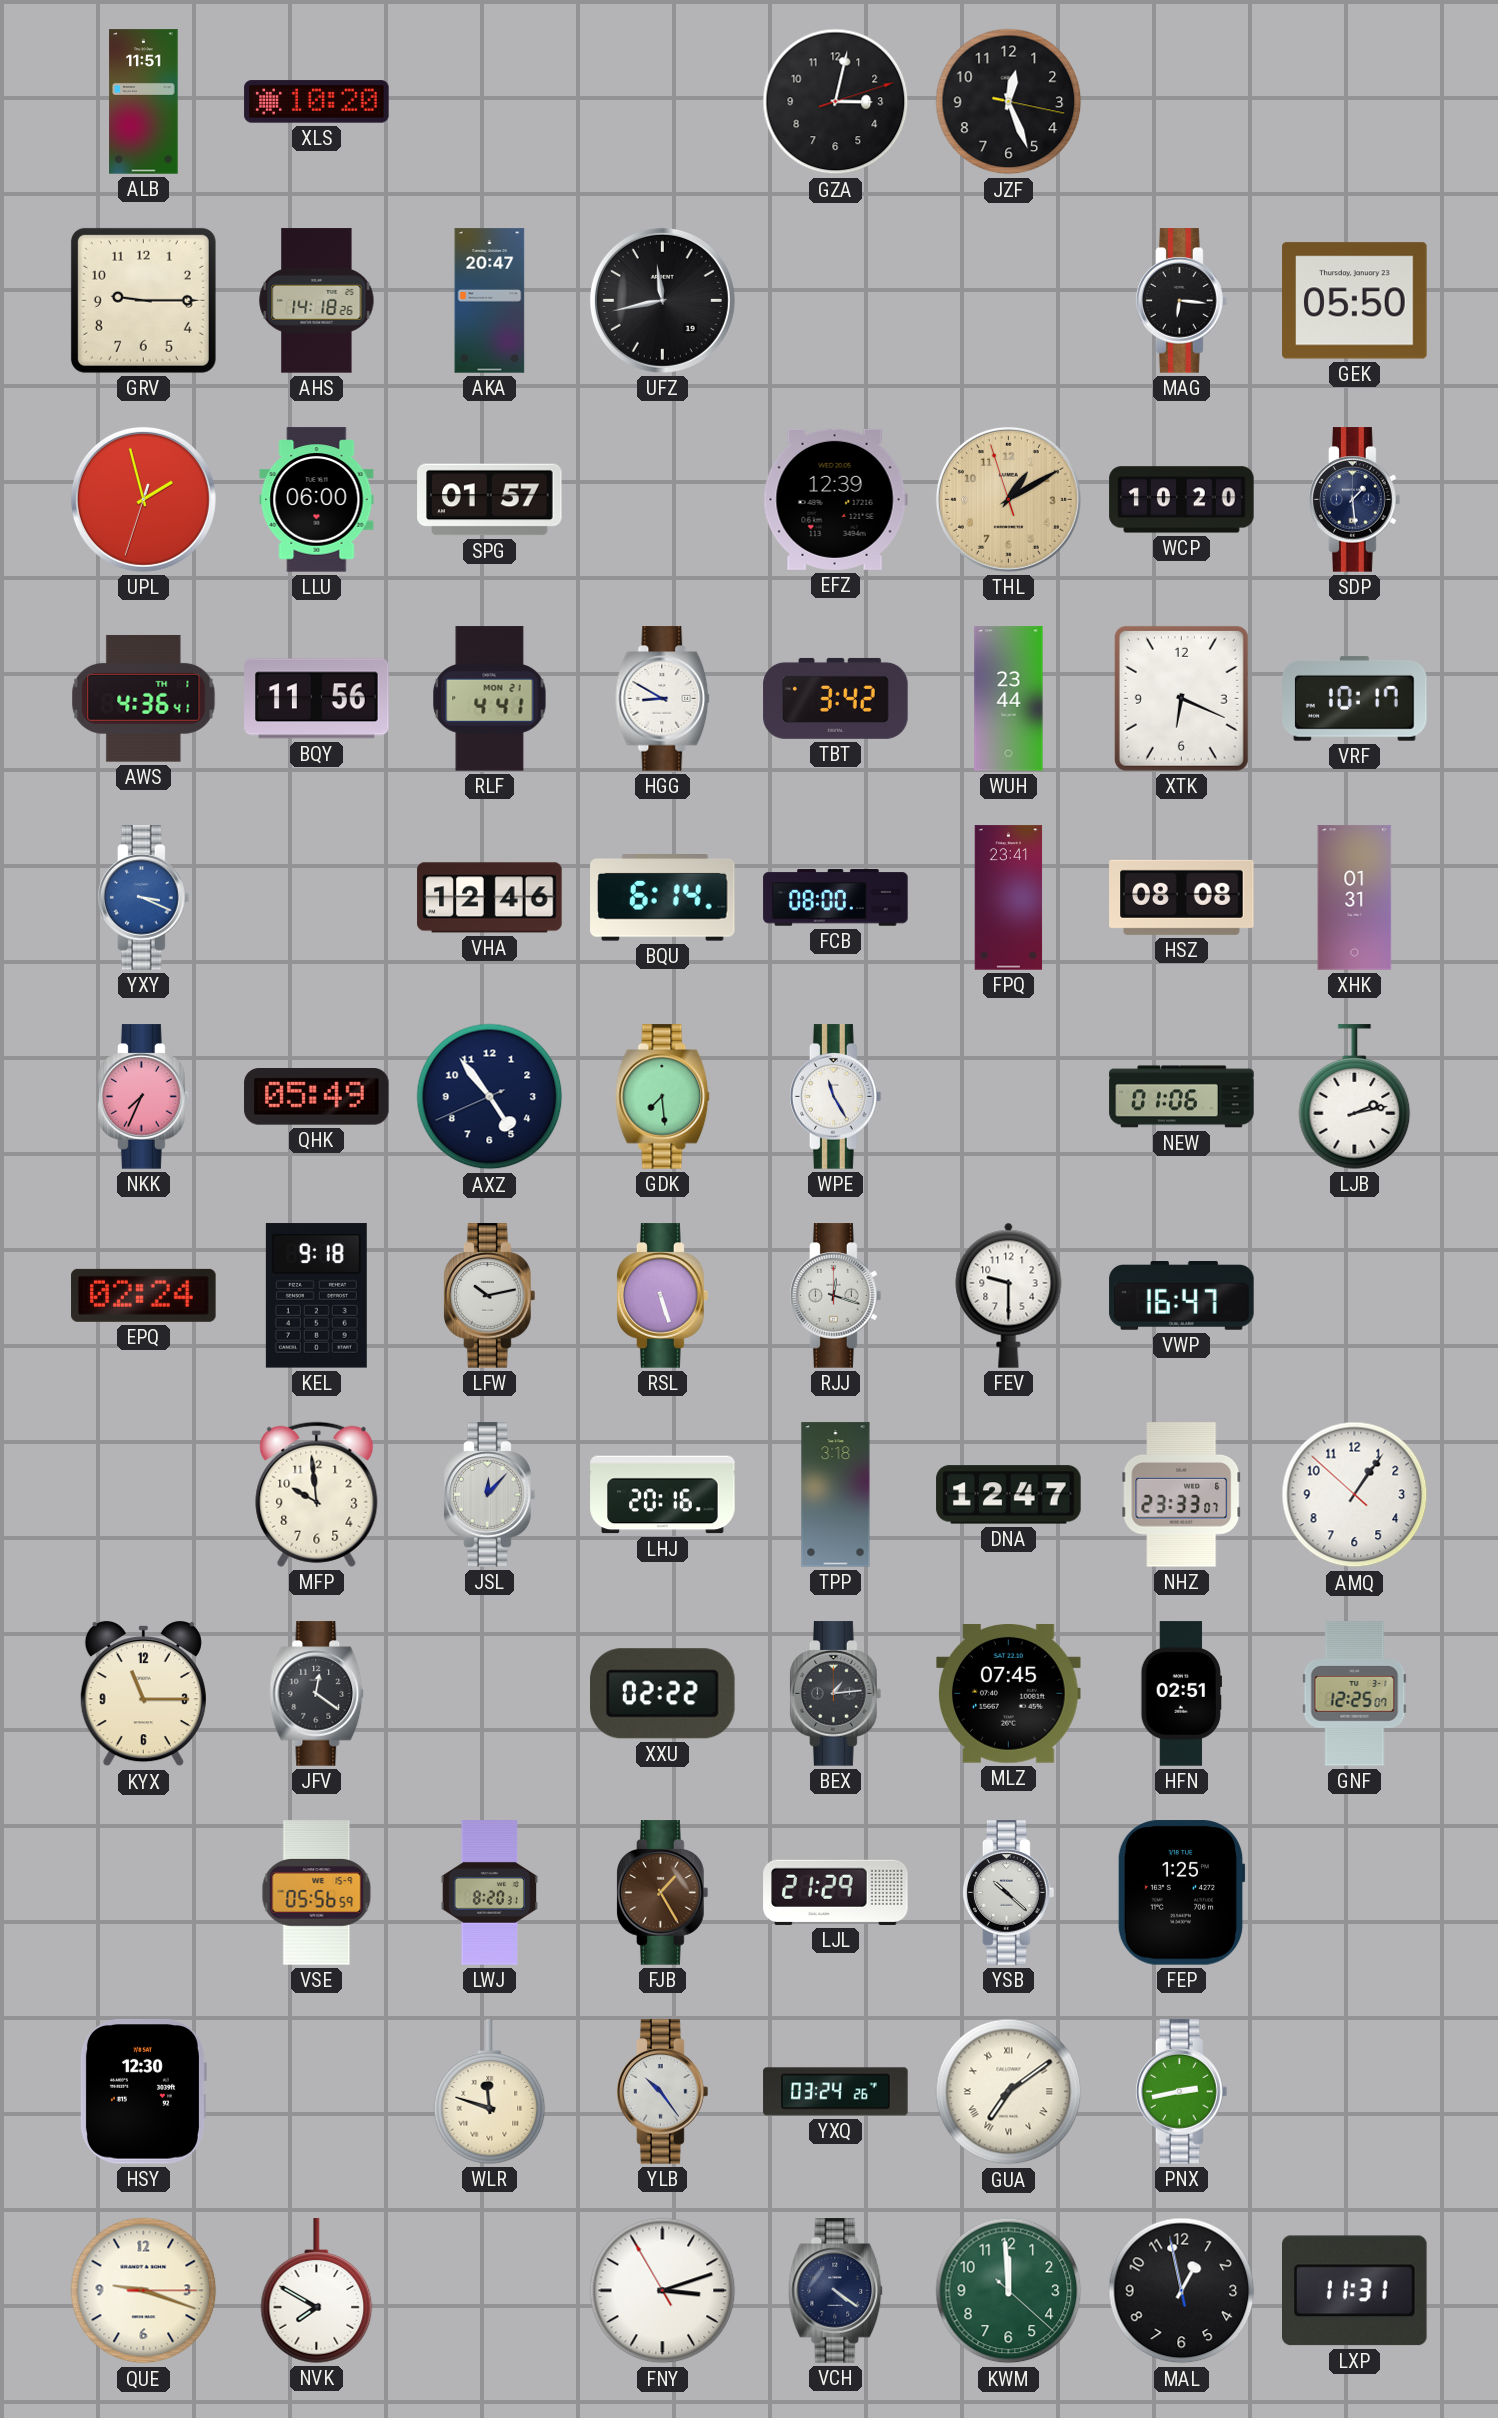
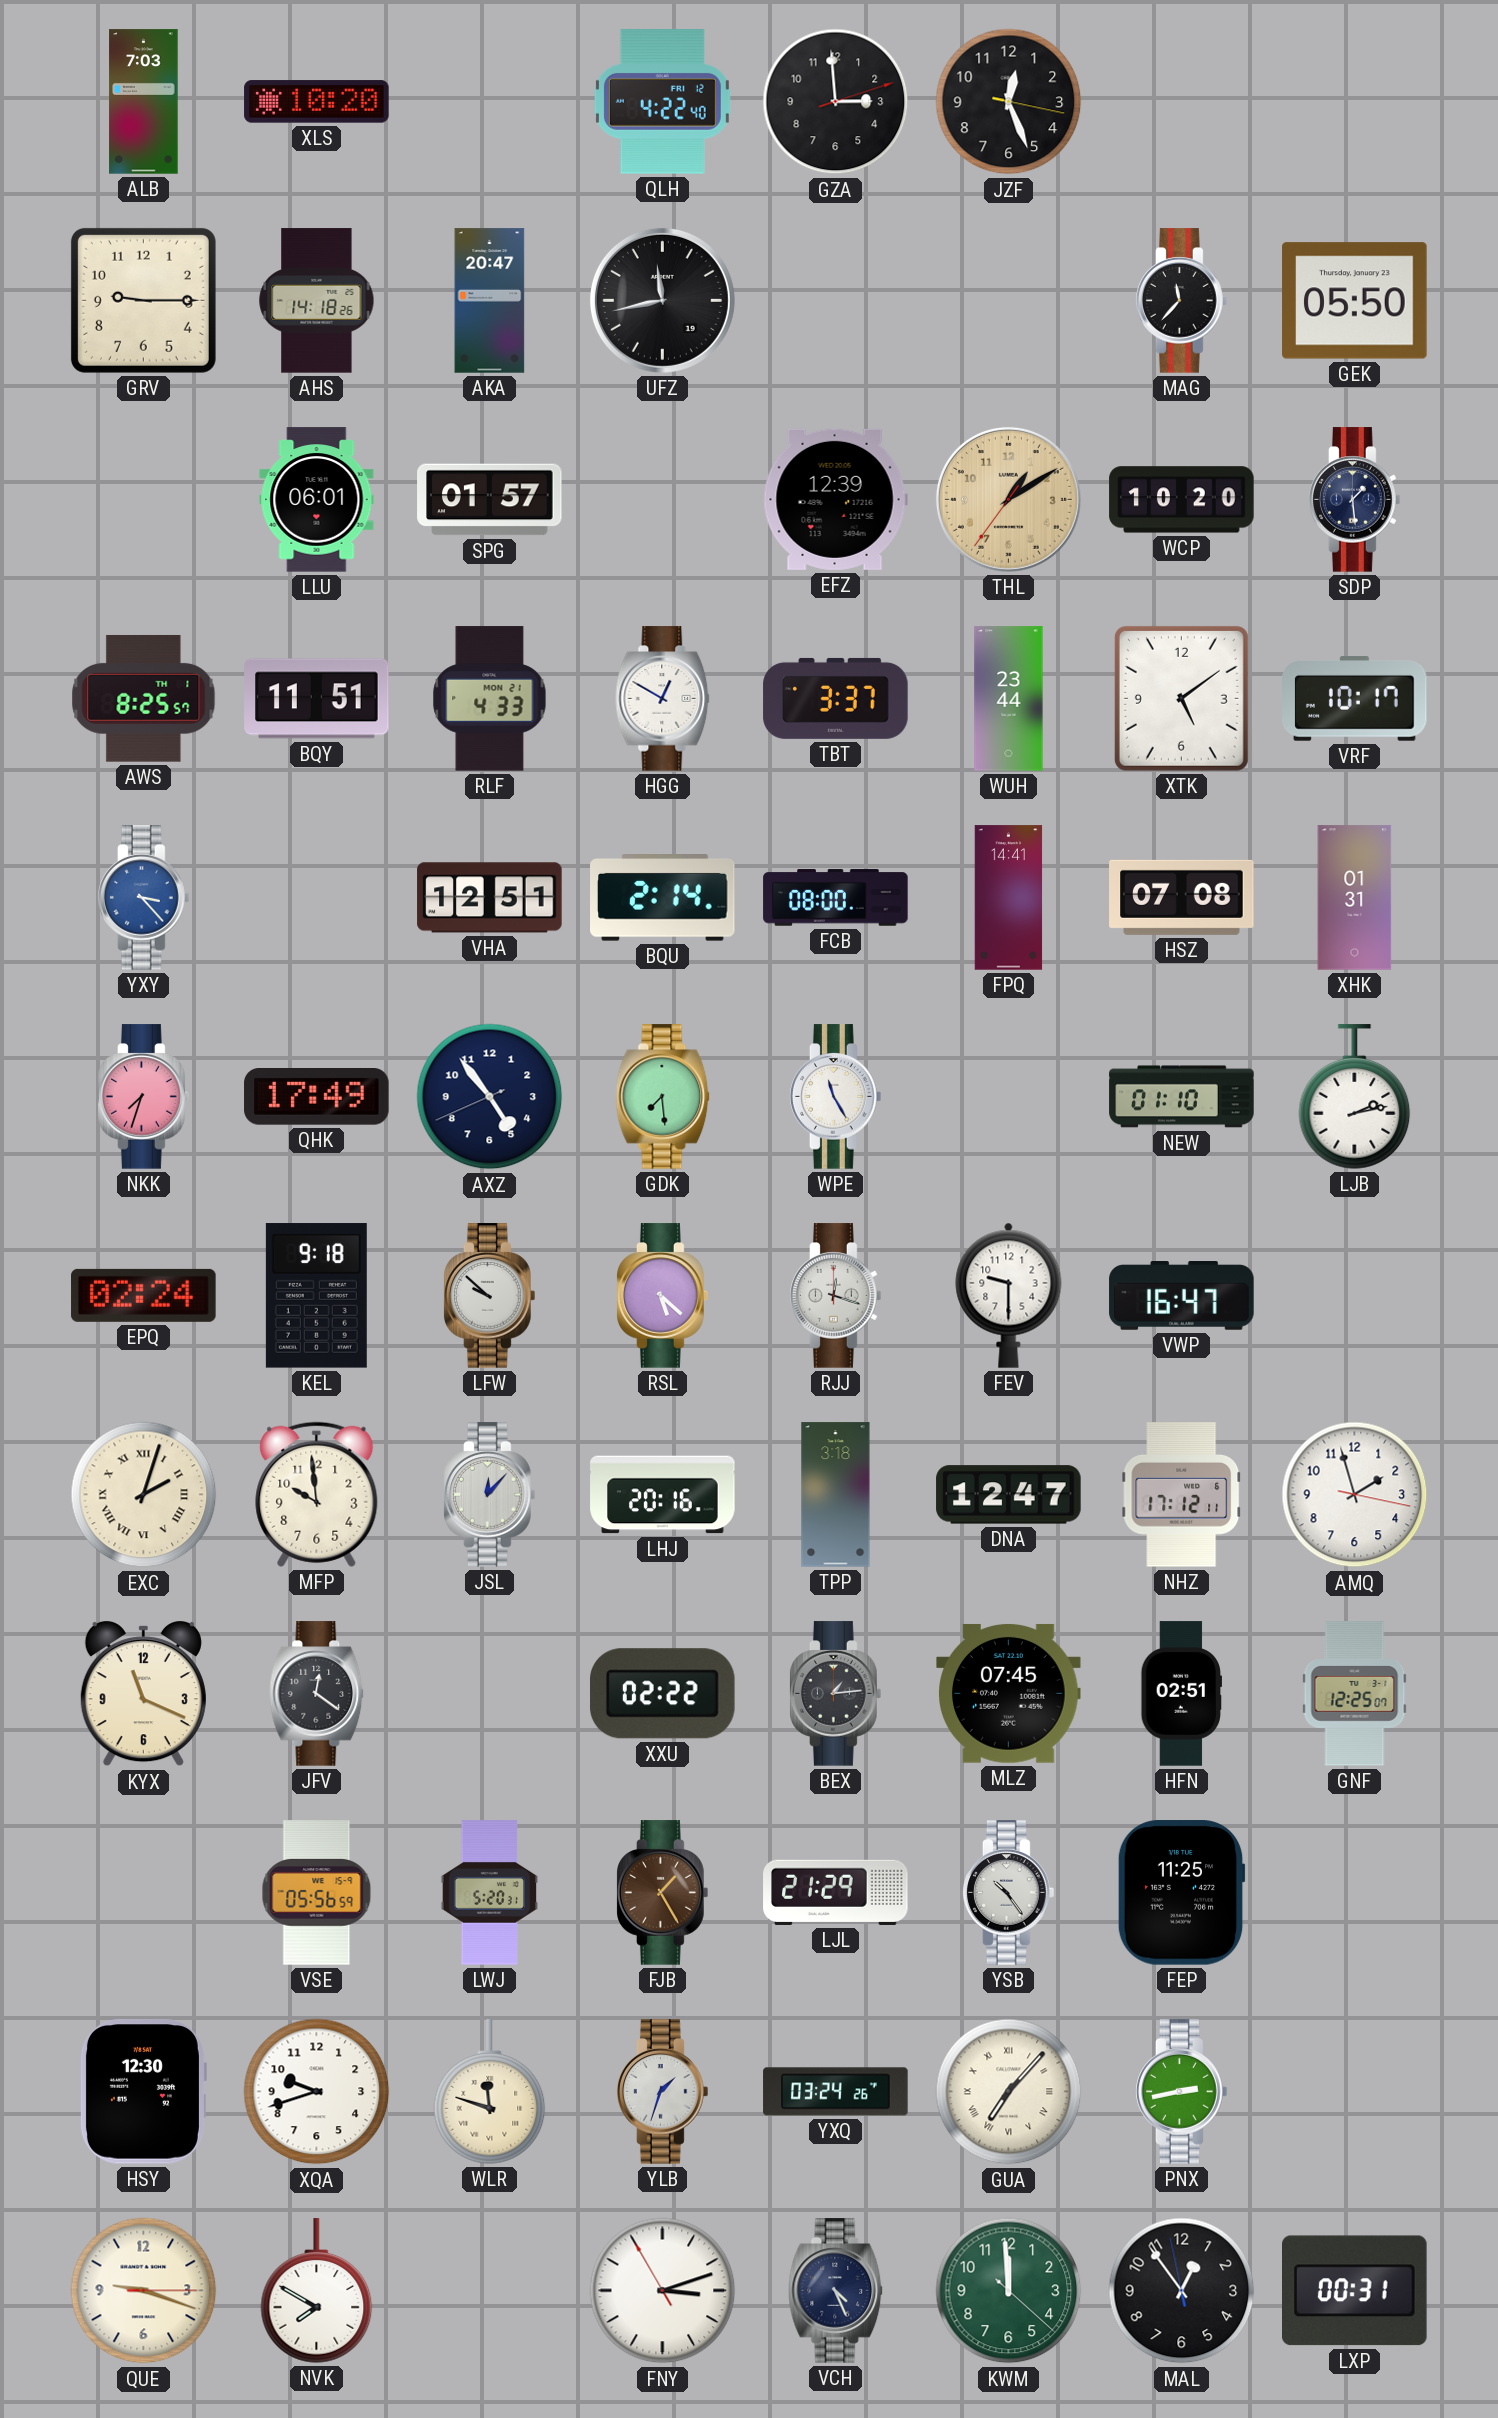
ALB: 11:51 -> 7:03
QLH: none -> 4:22
GZA: 3:02 -> 2:59
MAG: 6:16 -> 11:37
UPL: 1:57 -> none
LLU: 06:00 -> 06:01
THL: 1:09:57 -> 1:09:36
AWS: 4:36 -> 8:25
BQY: 11:56 -> 11:51
RLF: 4:41 -> 4:33
HGG: 8:50 -> 12:50
TBT: 3:42 -> 3:37
XTK: 6:19 -> 5:09
YXY: 3:19 -> 3:23
VHA: 12:46 -> 12:51
BQU: 6:14 -> 2:14
FPQ: 23:41 -> 14:41
HSZ: 08:08 -> 07:08
NKK: 7:34 -> 7:33
QHK: 05:49 -> 17:49
NEW: 01:06 -> 01:10
LFW: 10:13 -> 9:52
RSL: 5:27 -> 5:22
EXC: none -> 2:03
NHZ: 23:33 -> 17:12
AMQ: 1:05 -> 1:57
KYX: 11:15 -> 11:19
LWJ: 8:20 -> 5:20
YSB: 10:22 -> 10:24
FEP: 1:25 -> 11:25
XQA: none -> 9:42
YLB: 10:24 -> 1:33
GUA: 7:09 -> 7:07
VCH: 4:21 -> 4:26
MAL: 12:57 -> 12:53
LXP: 11:31 -> 00:31
